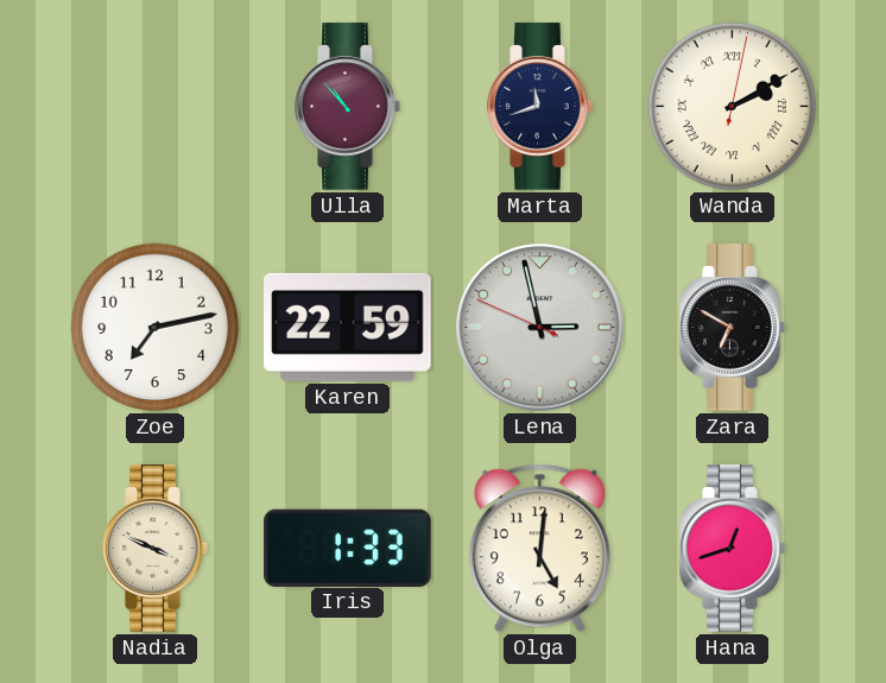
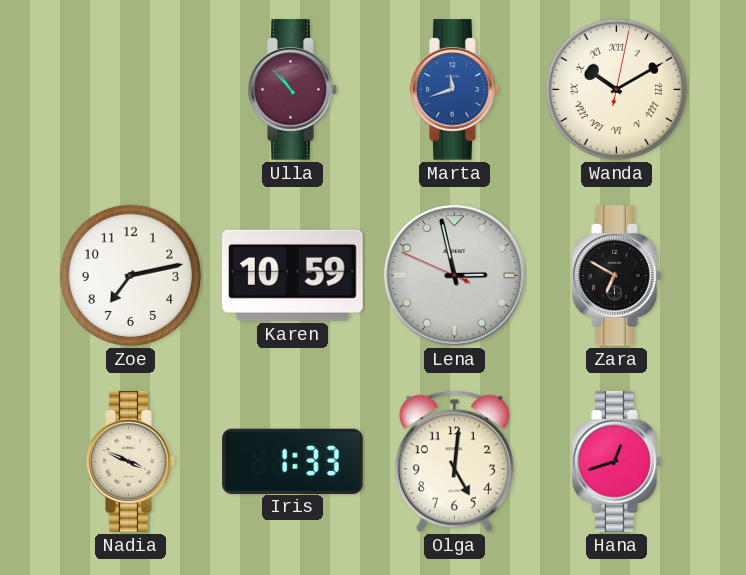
Marta dial: navy -> blue
Wanda: 2:10 -> 10:10
Karen: 22:59 -> 10:59
